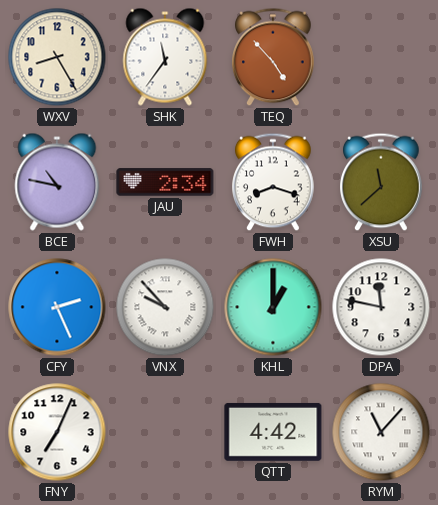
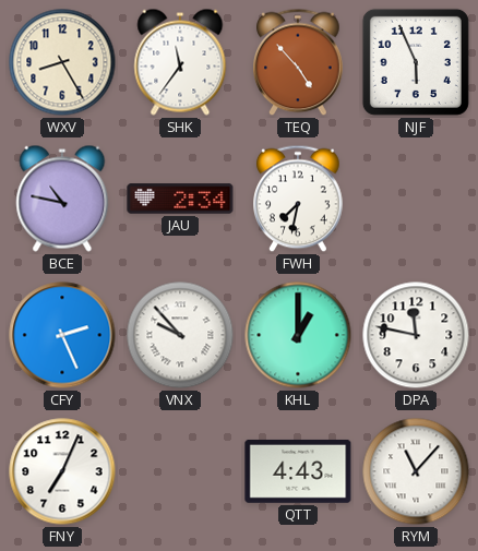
NJF: none -> 5:56
FWH: 8:18 -> 7:32
XSU: 11:38 -> none
QTT: 4:42 -> 4:43
